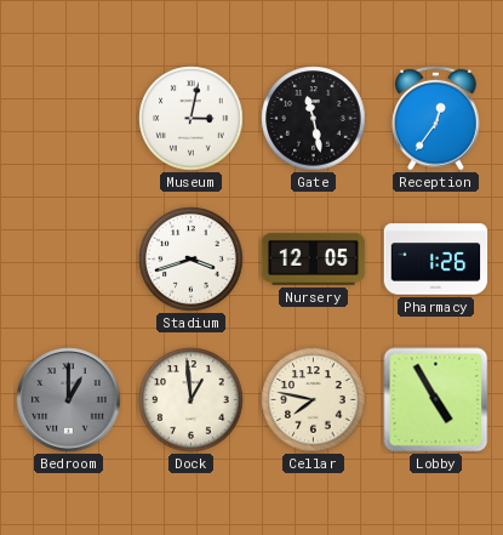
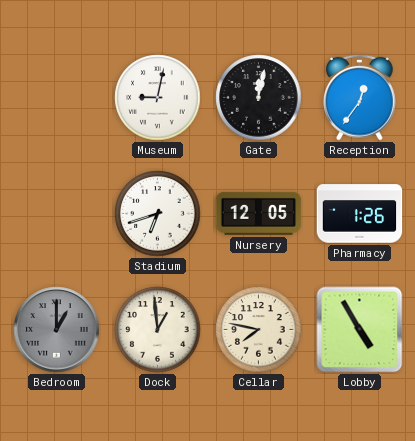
Museum: 3:02 -> 9:02
Gate: 11:28 -> 12:02
Stadium: 3:42 -> 6:42
